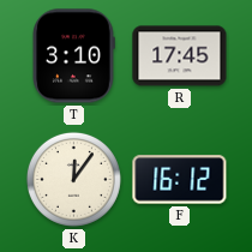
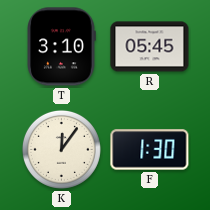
R: 17:45 -> 05:45
F: 16:12 -> 1:30
